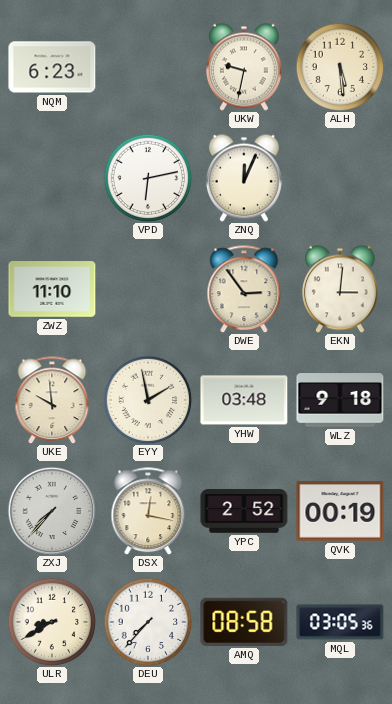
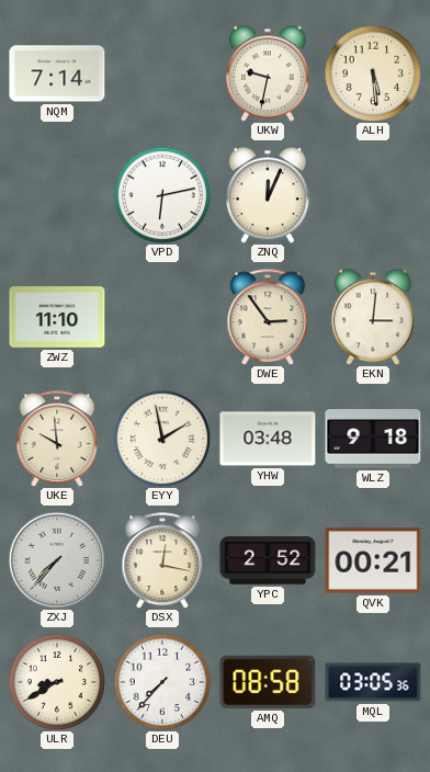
NQM: 6:23 -> 7:14
QVK: 00:19 -> 00:21
